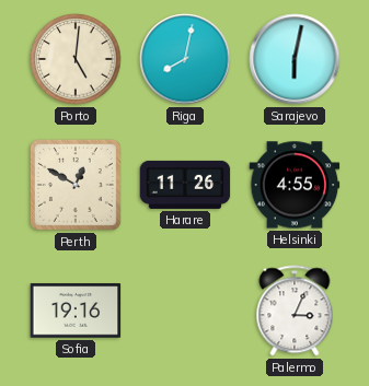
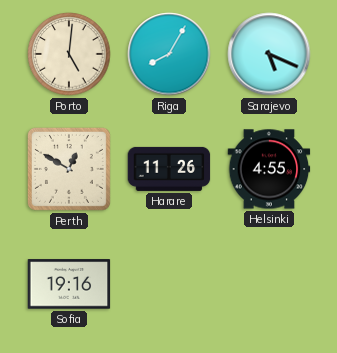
Riga: 8:02 -> 8:05
Sarajevo: 6:02 -> 5:19
Palermo: 3:04 -> none
